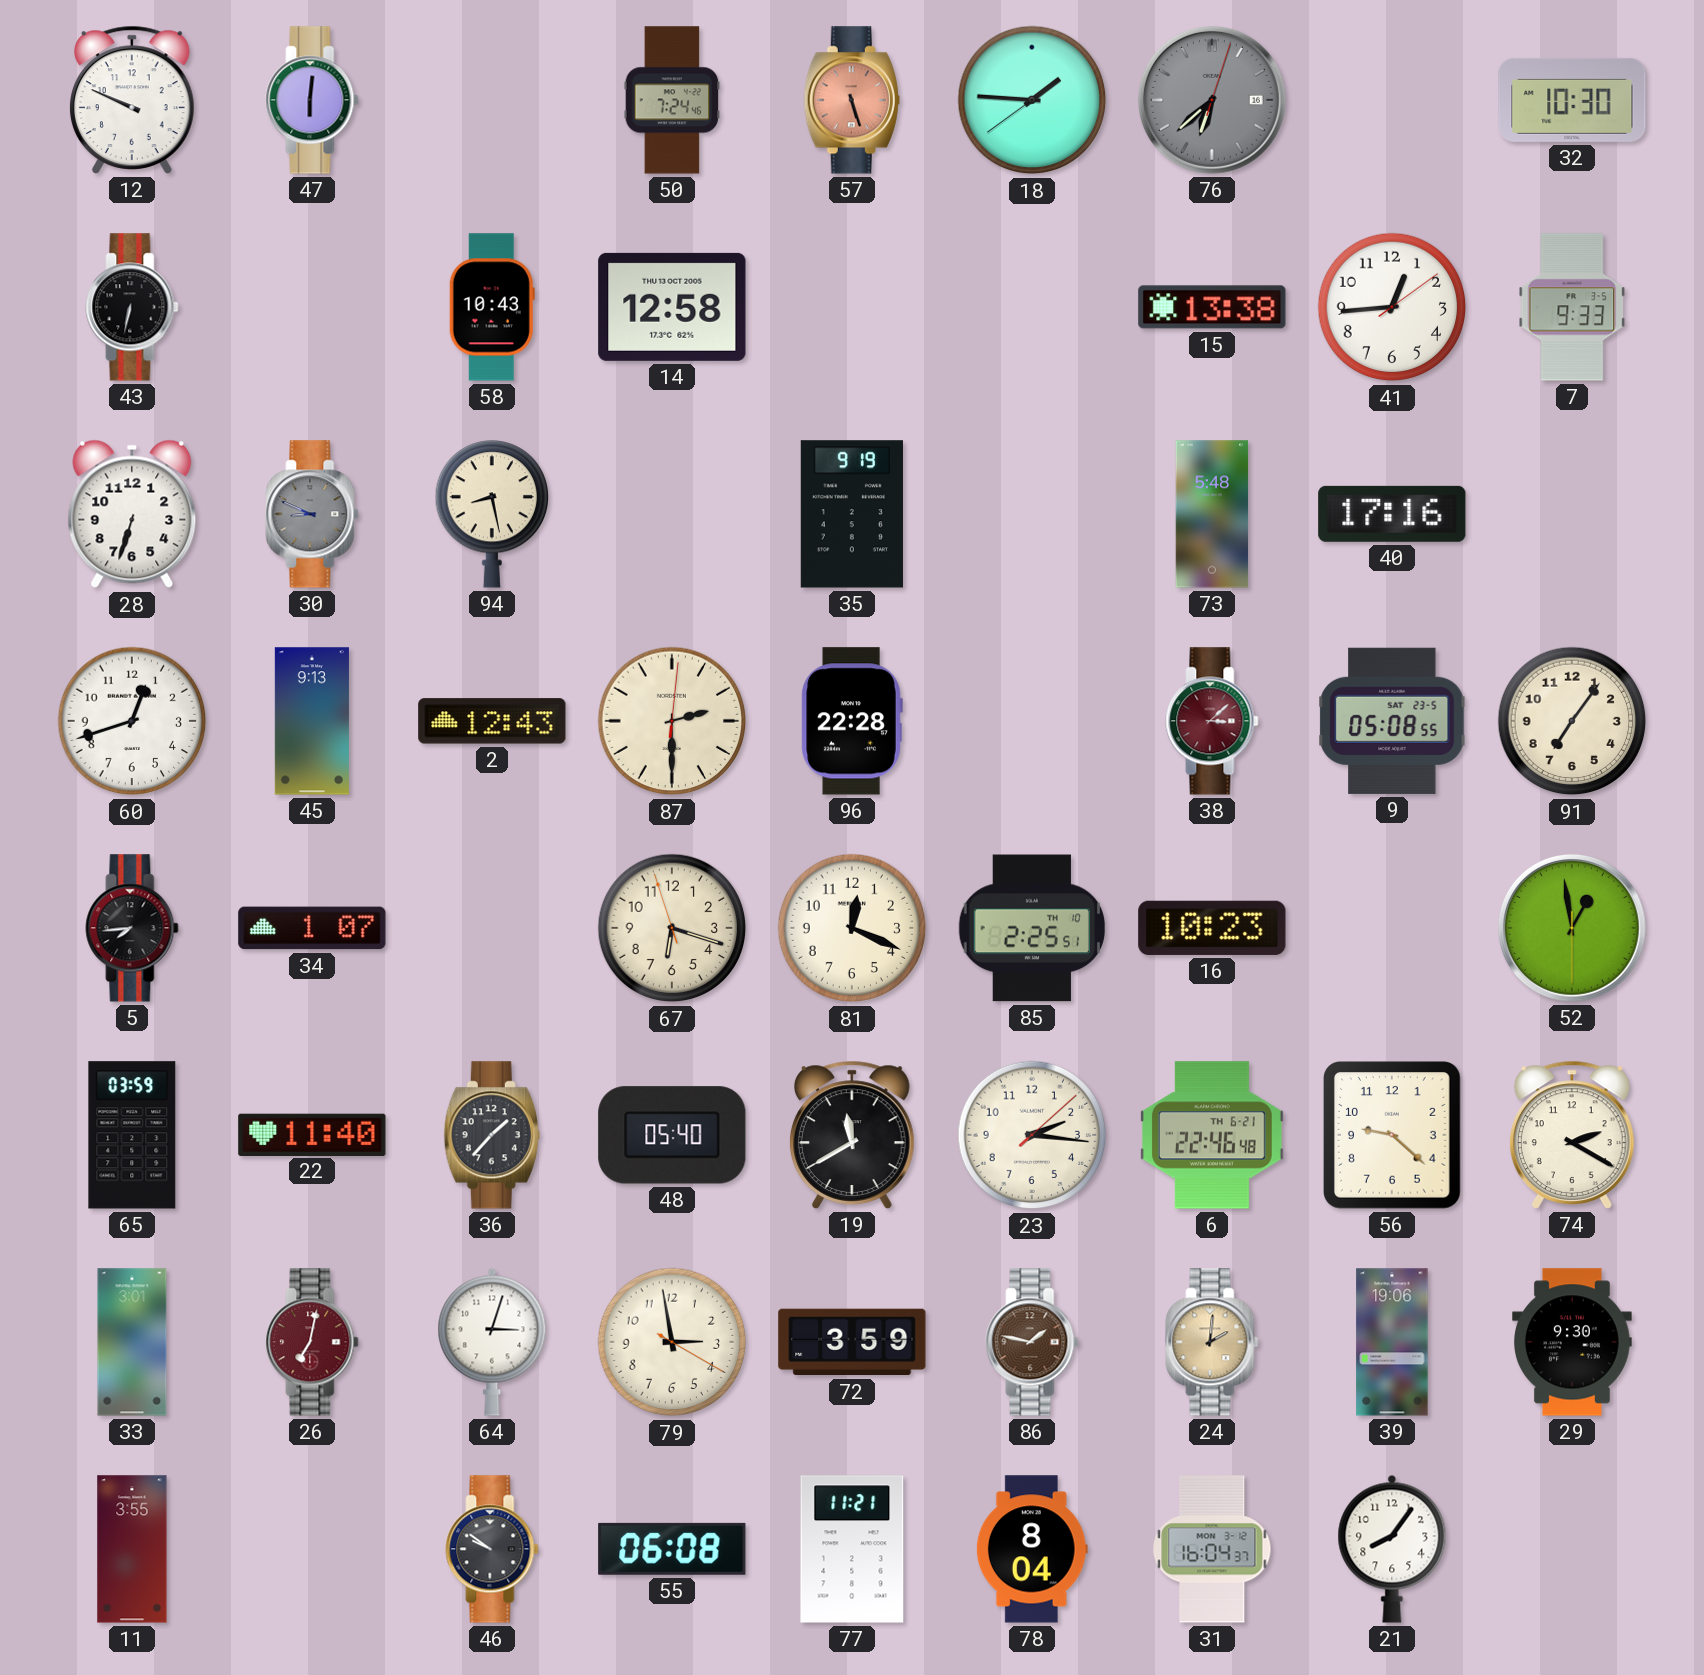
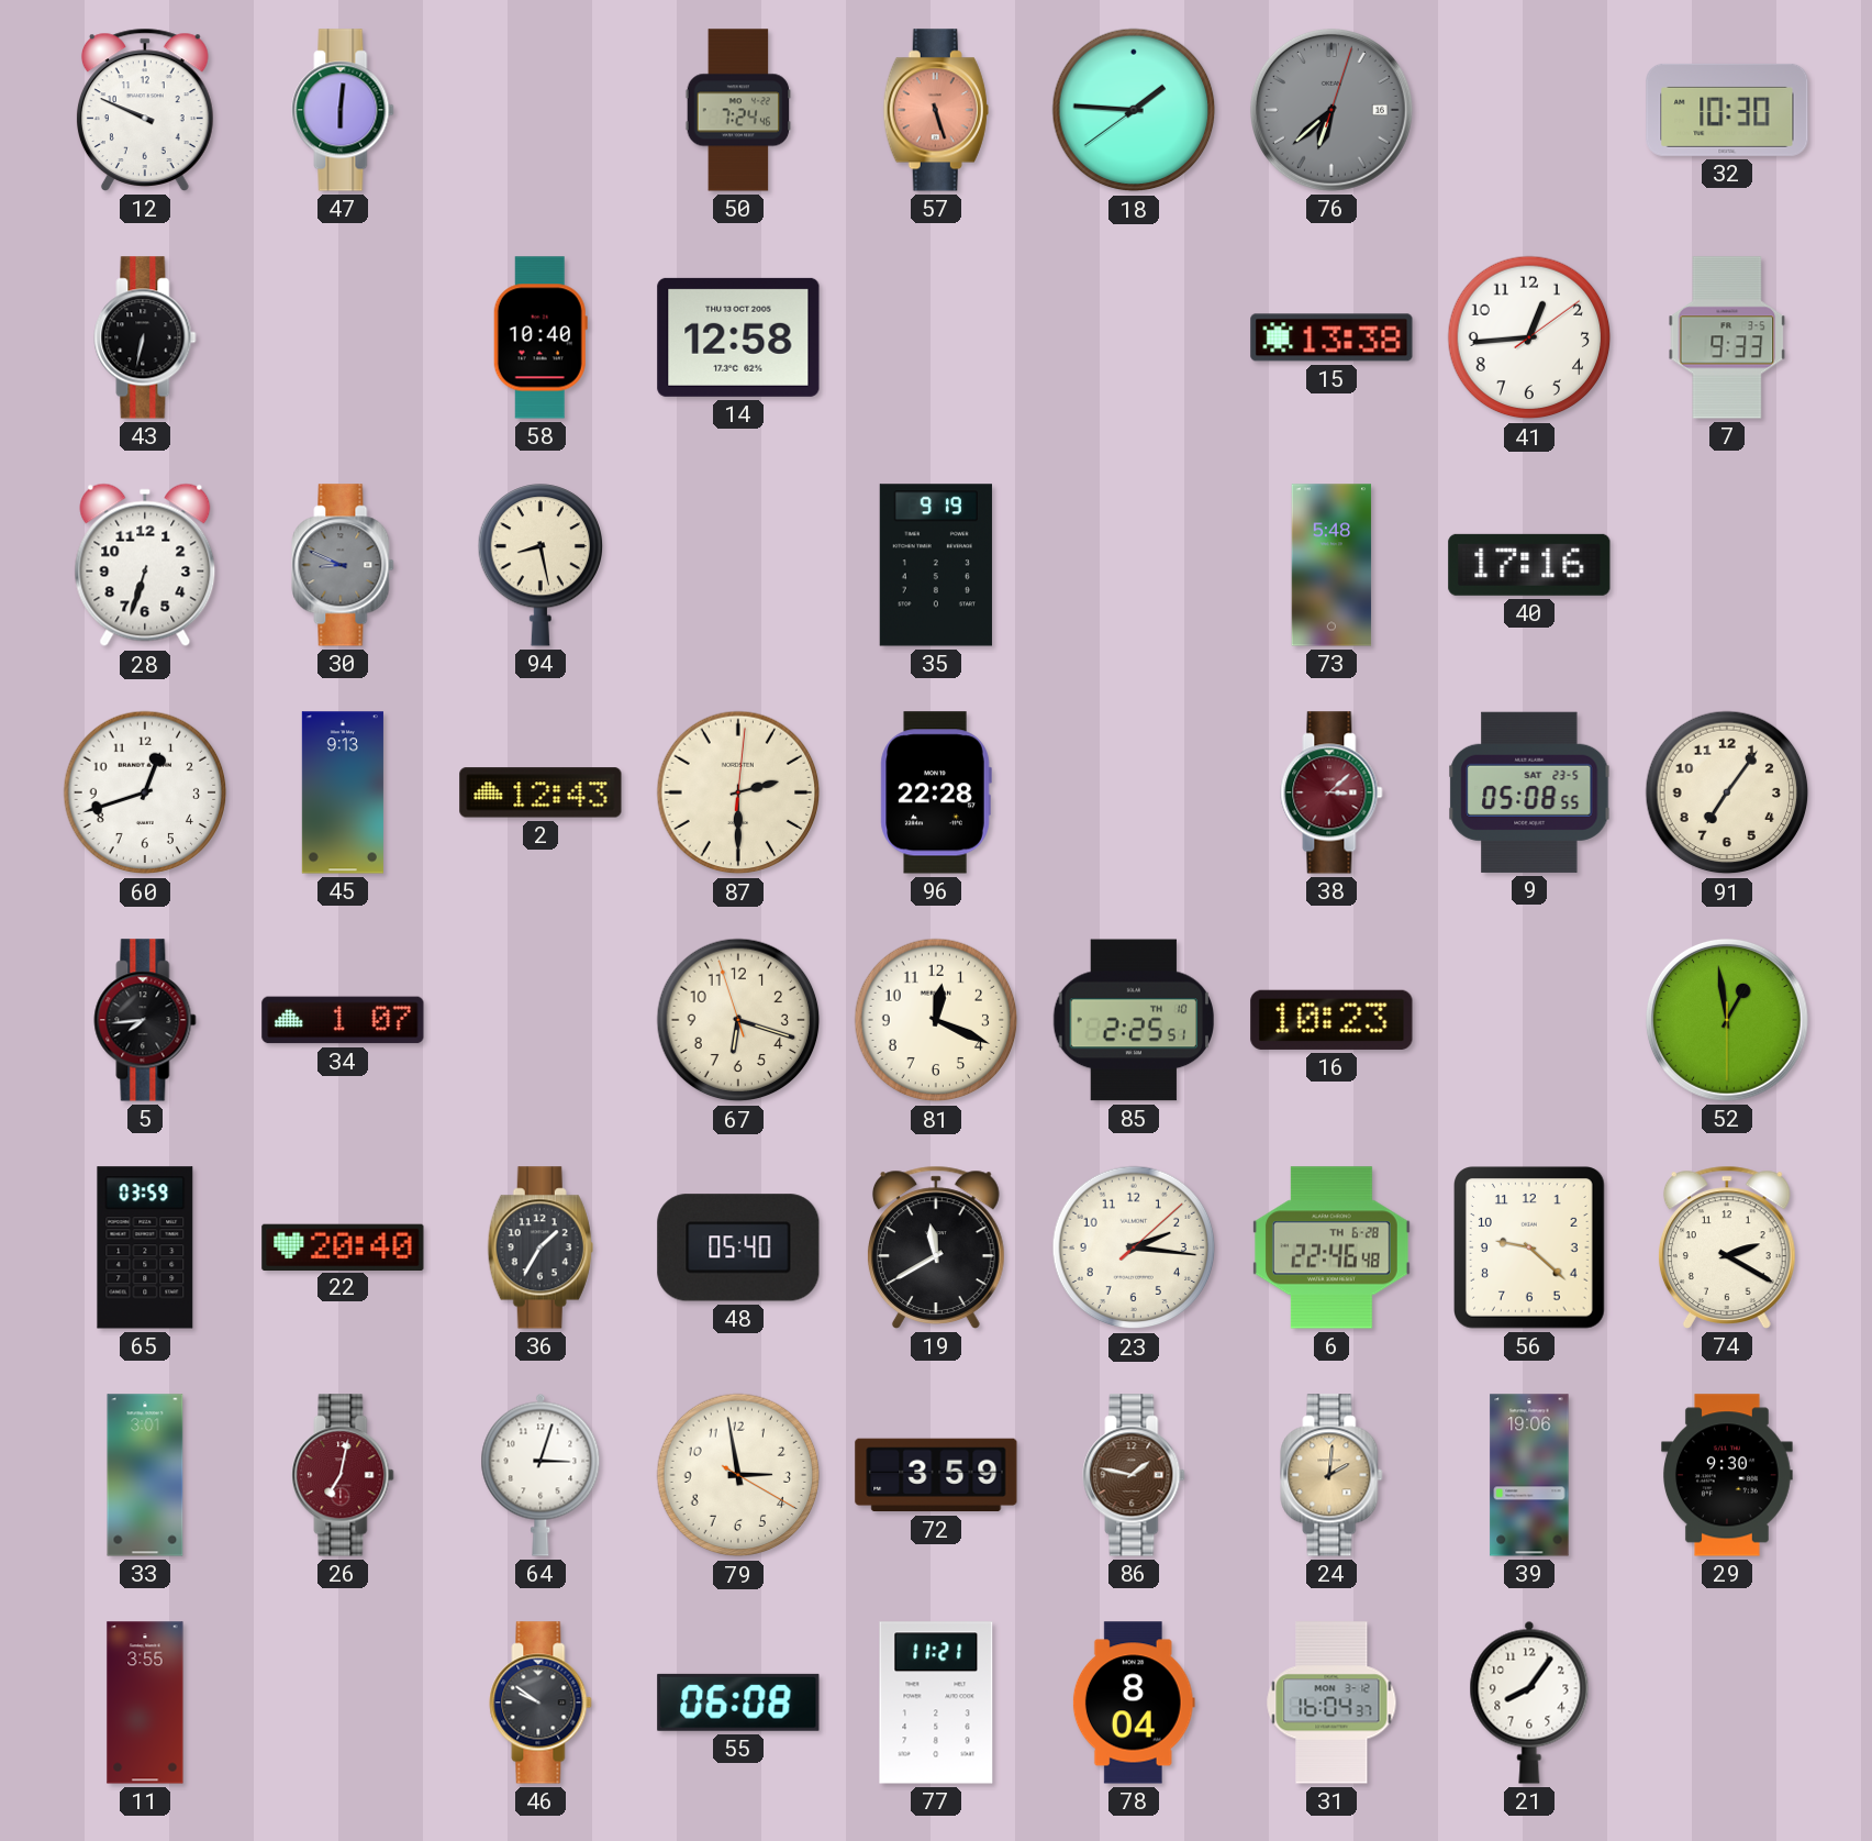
58: 10:43 -> 10:40
22: 11:40 -> 20:40
36: 1:37 -> 1:35
6 date: TH 6-21 -> TH 6-28
